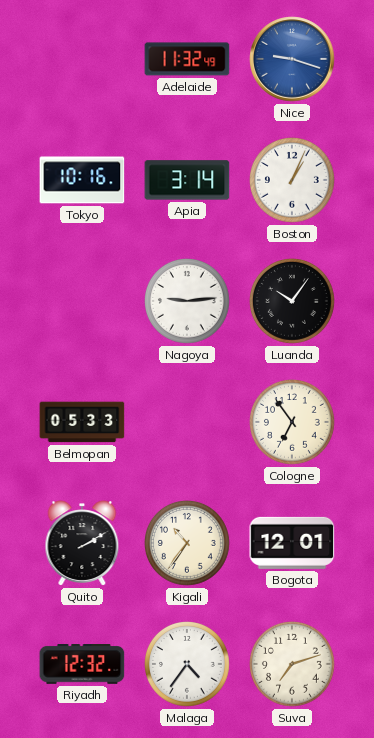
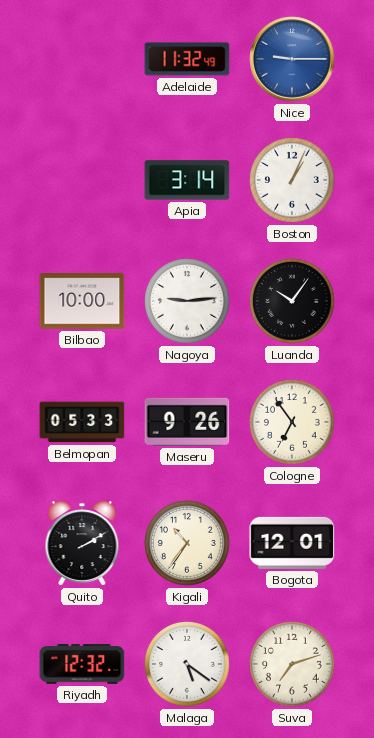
Nice: 9:18 -> 9:15
Tokyo: 10:16 -> none
Bilbao: none -> 10:00
Maseru: none -> 9:26
Malaga: 4:36 -> 5:21
